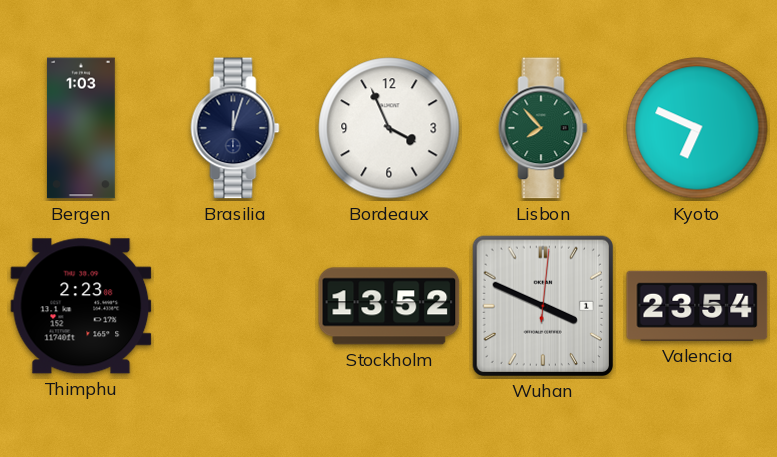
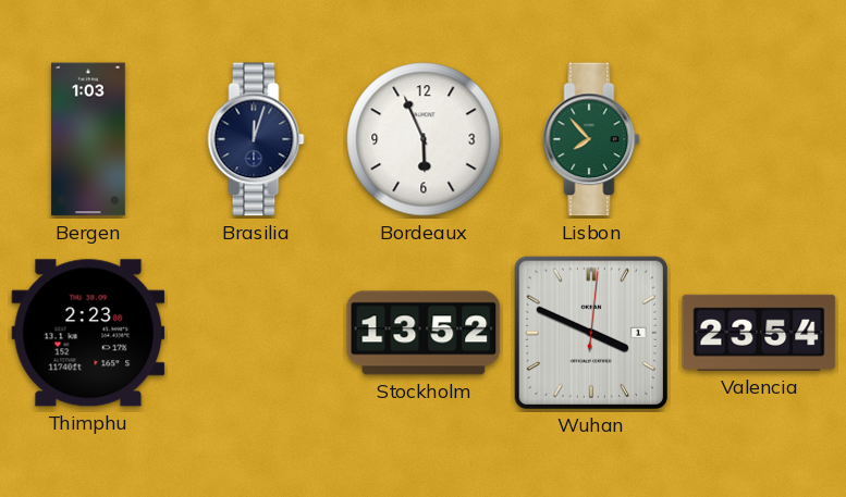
Bordeaux: 3:56 -> 5:56
Kyoto: 6:49 -> none
